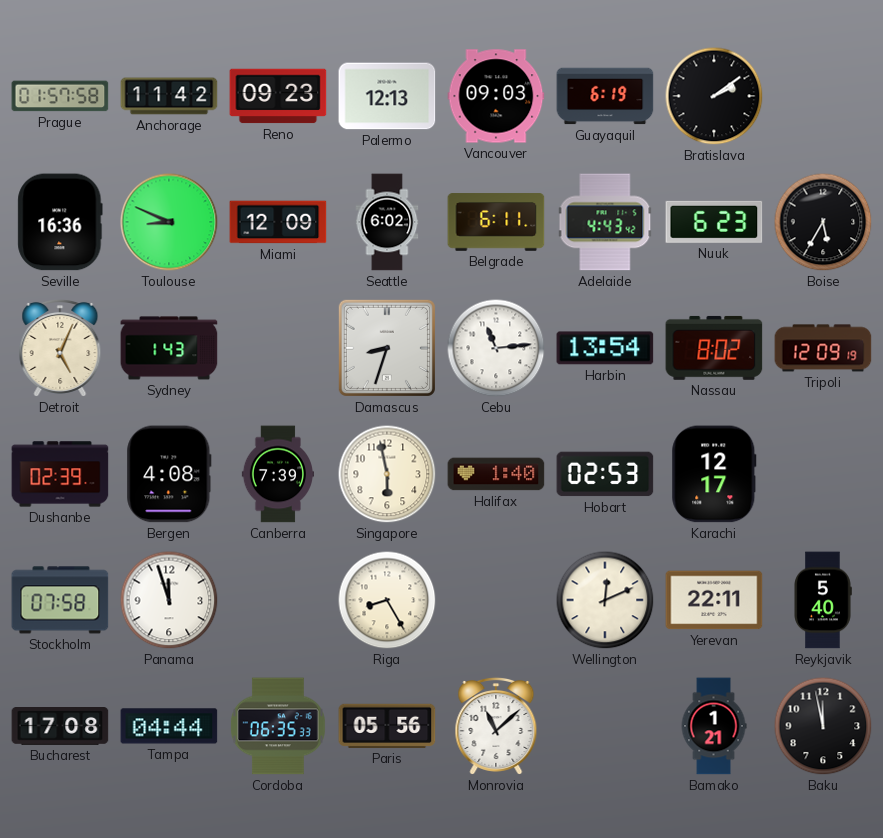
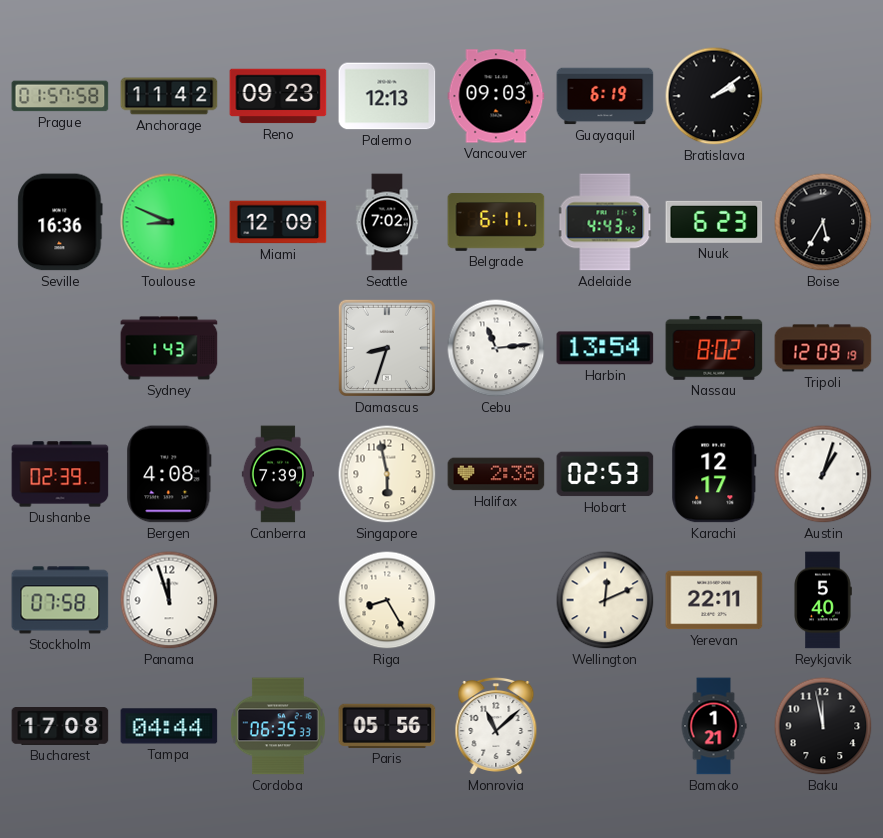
Seattle: 6:02 -> 7:02
Detroit: 5:04 -> none
Halifax: 1:40 -> 2:38
Austin: none -> 1:03
